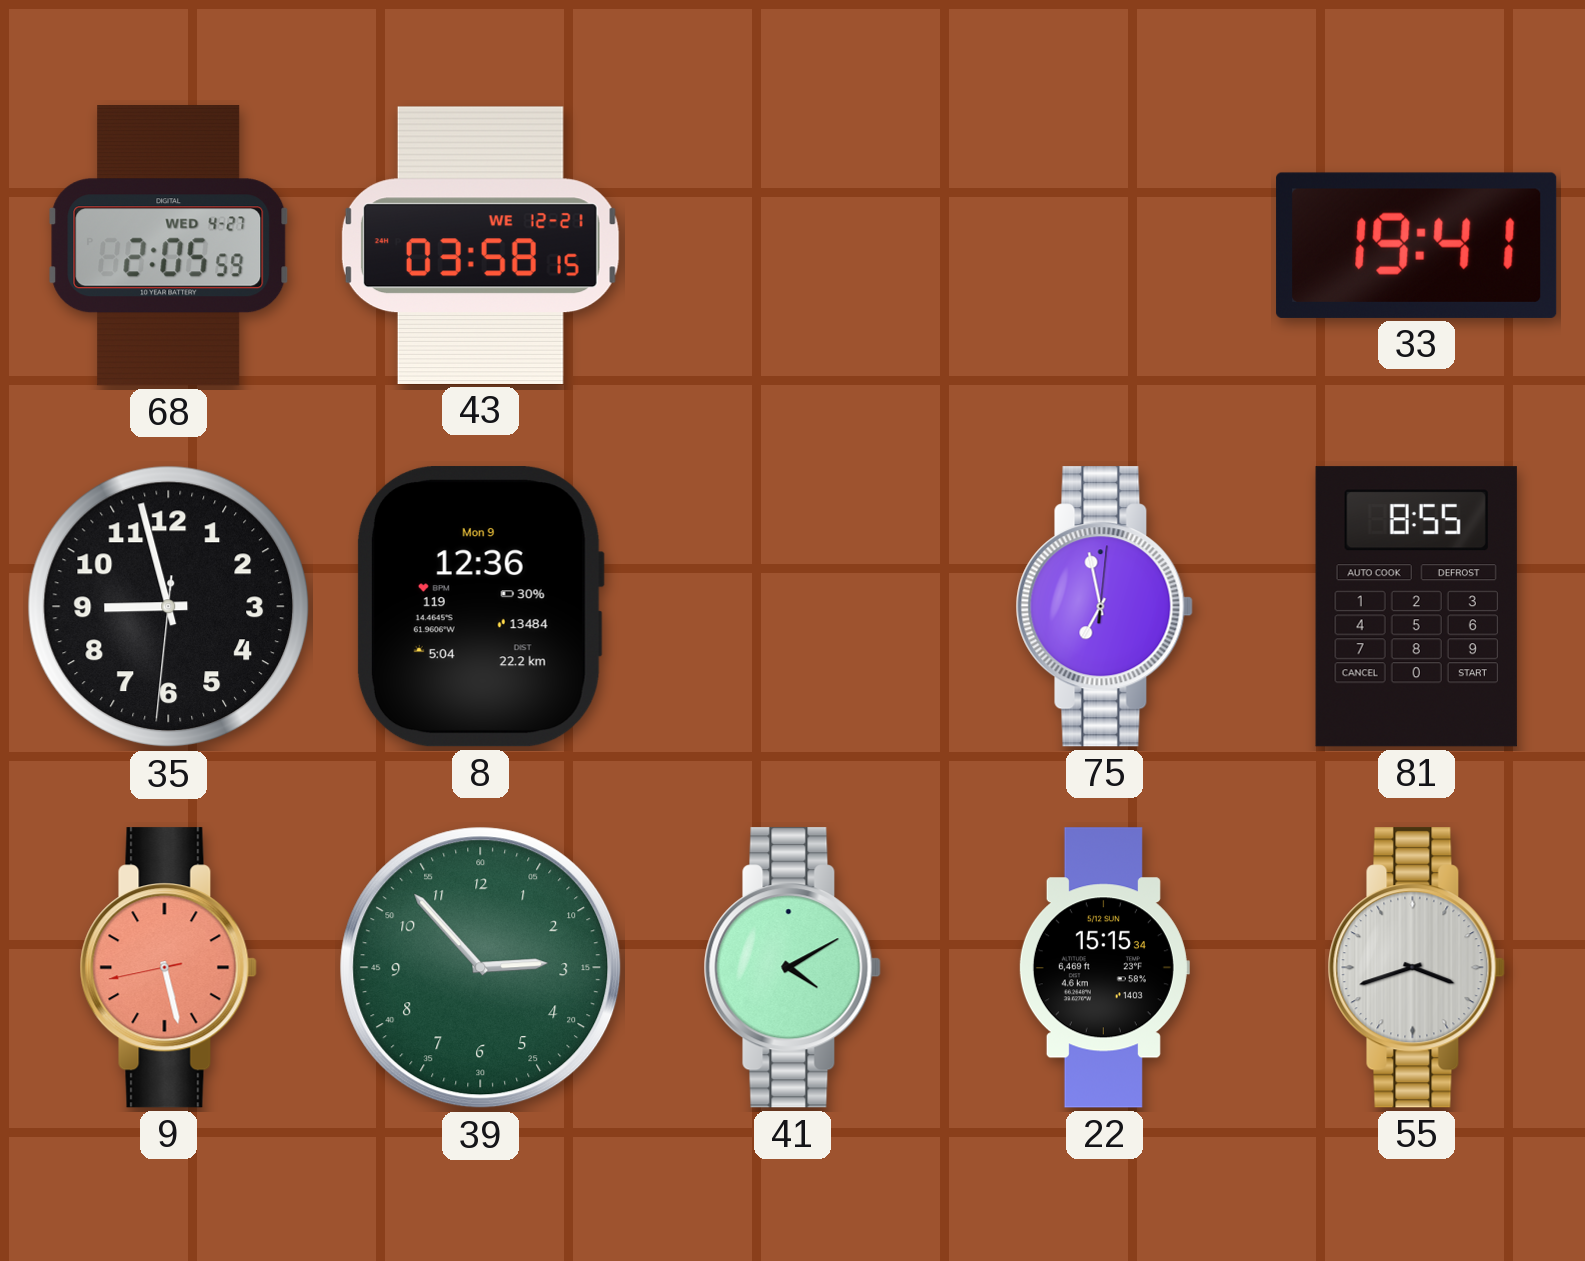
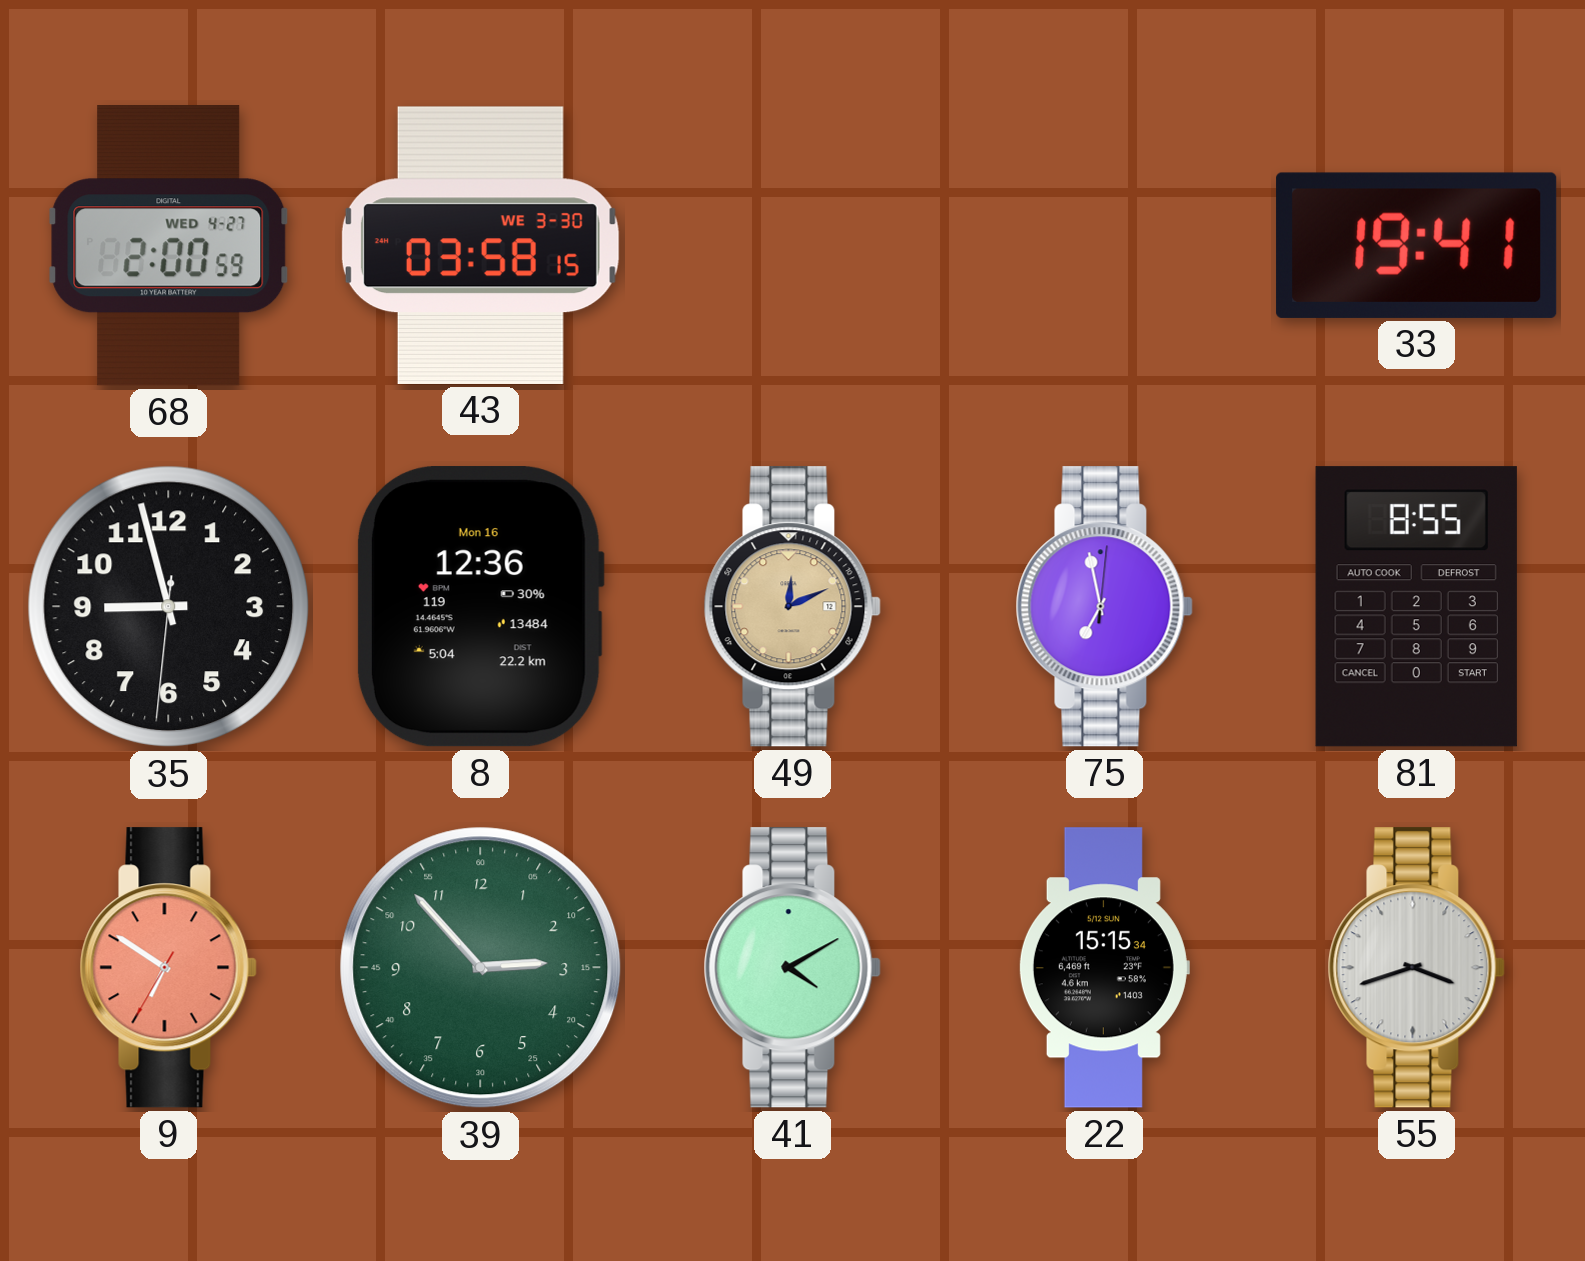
68: 2:05 -> 2:00
43 date: WE 12-21 -> WE 3-30
8 date: Mon 9 -> Mon 16
49: none -> 12:11
9: 5:27 -> 6:50
